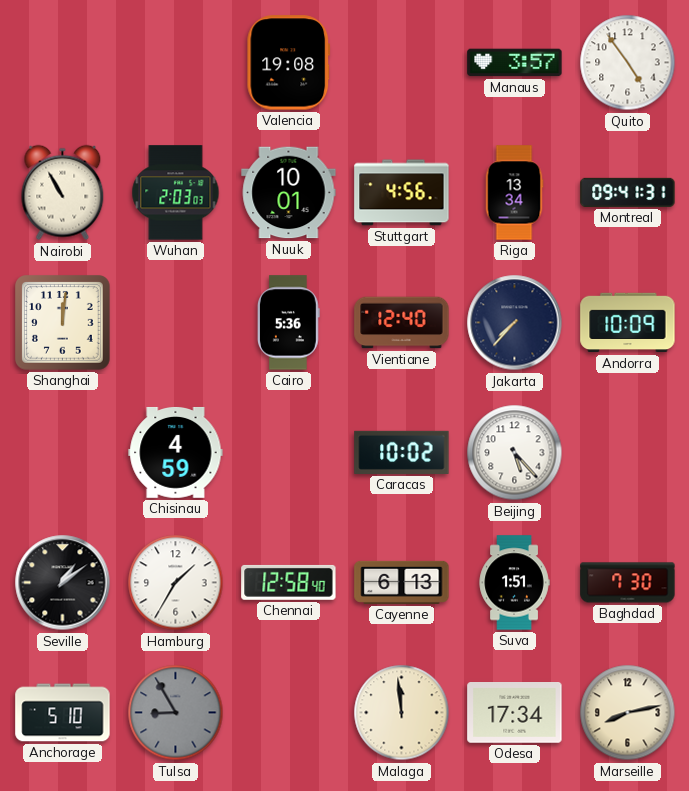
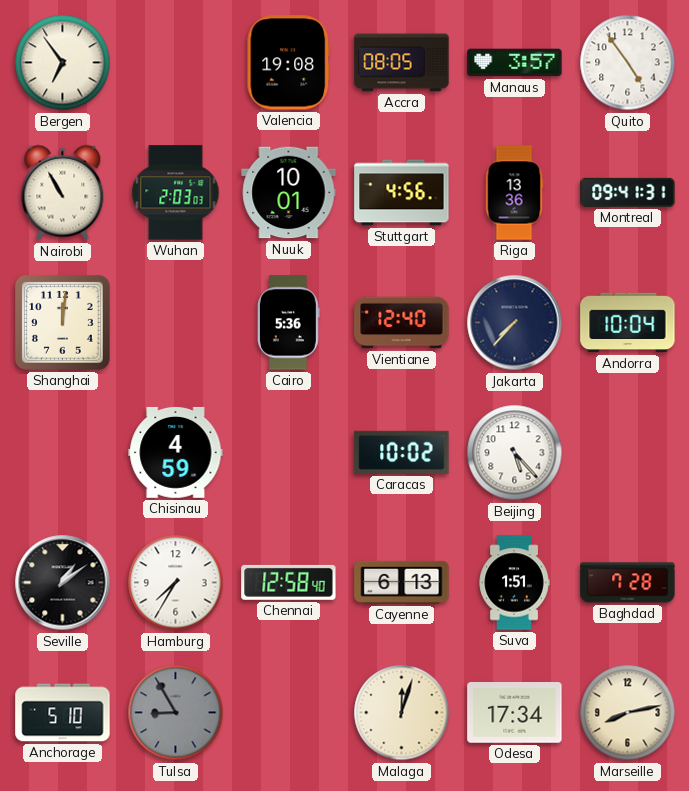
Bergen: none -> 6:54
Accra: none -> 08:05
Riga: 13:34 -> 13:36
Andorra: 10:09 -> 10:04
Hamburg: 1:35 -> 7:35
Baghdad: 7:30 -> 7:28
Malaga: 11:59 -> 12:03
